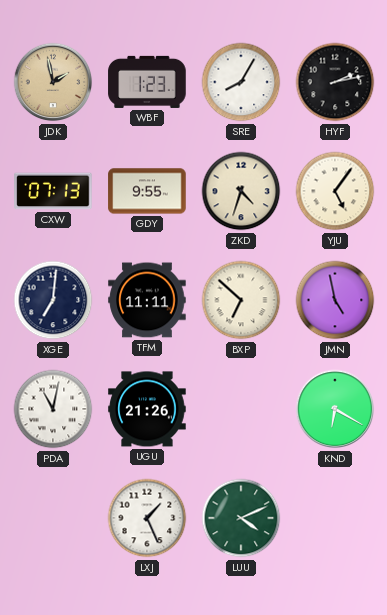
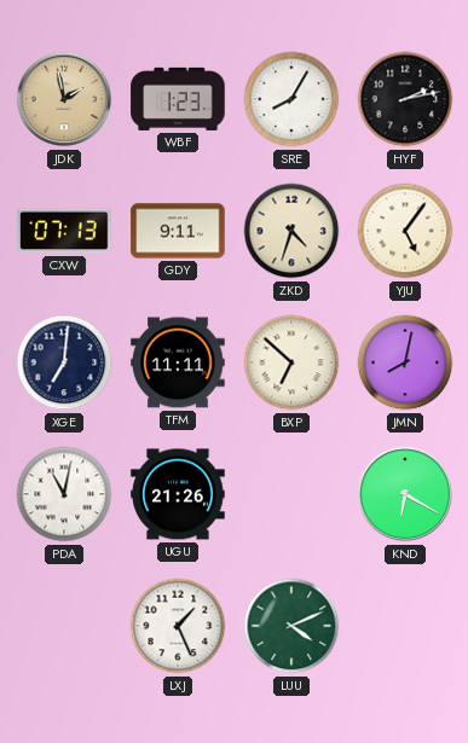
GDY: 9:55 -> 9:11
JMN: 4:58 -> 8:02
